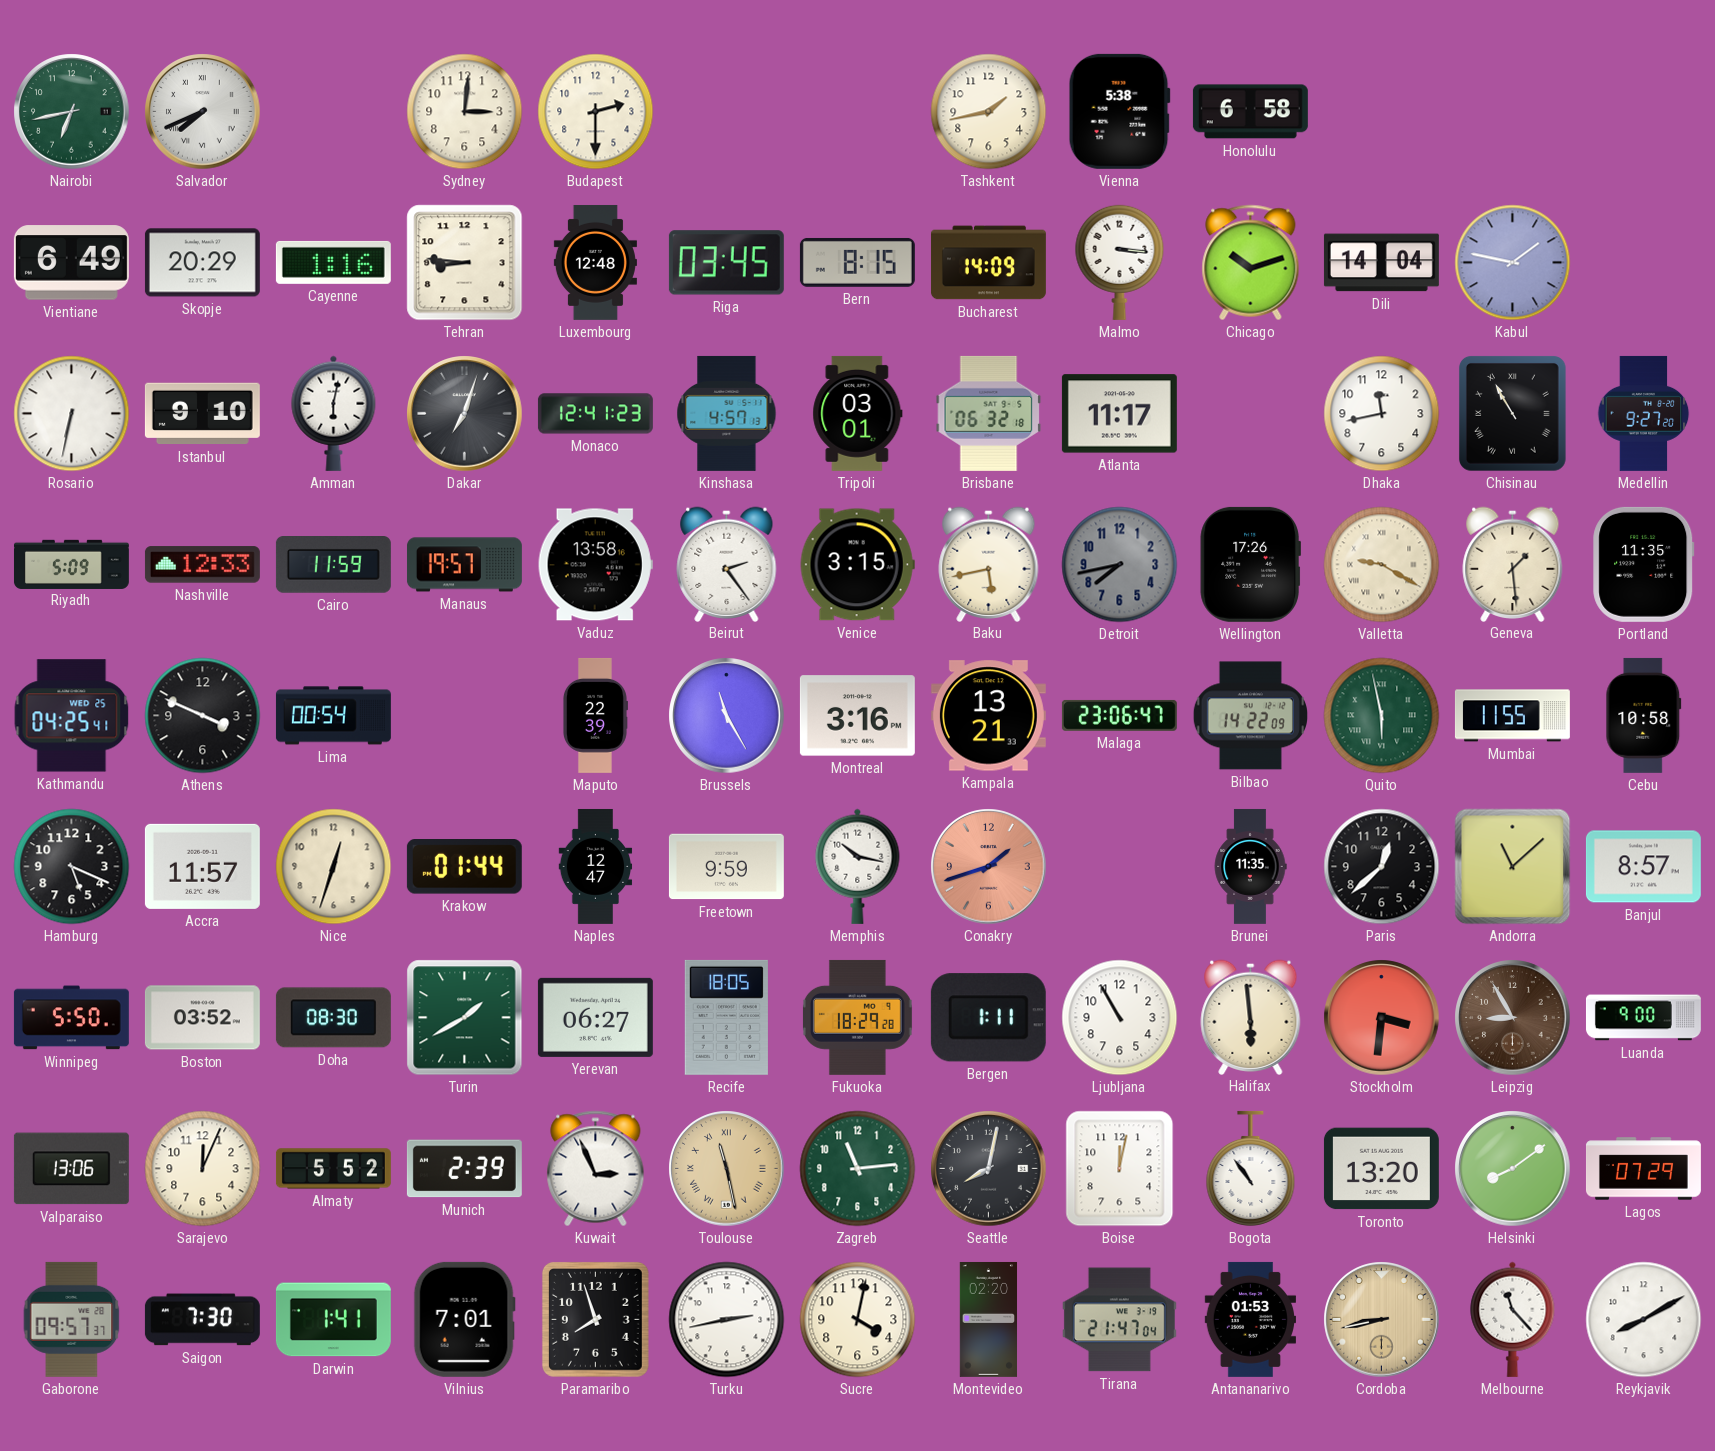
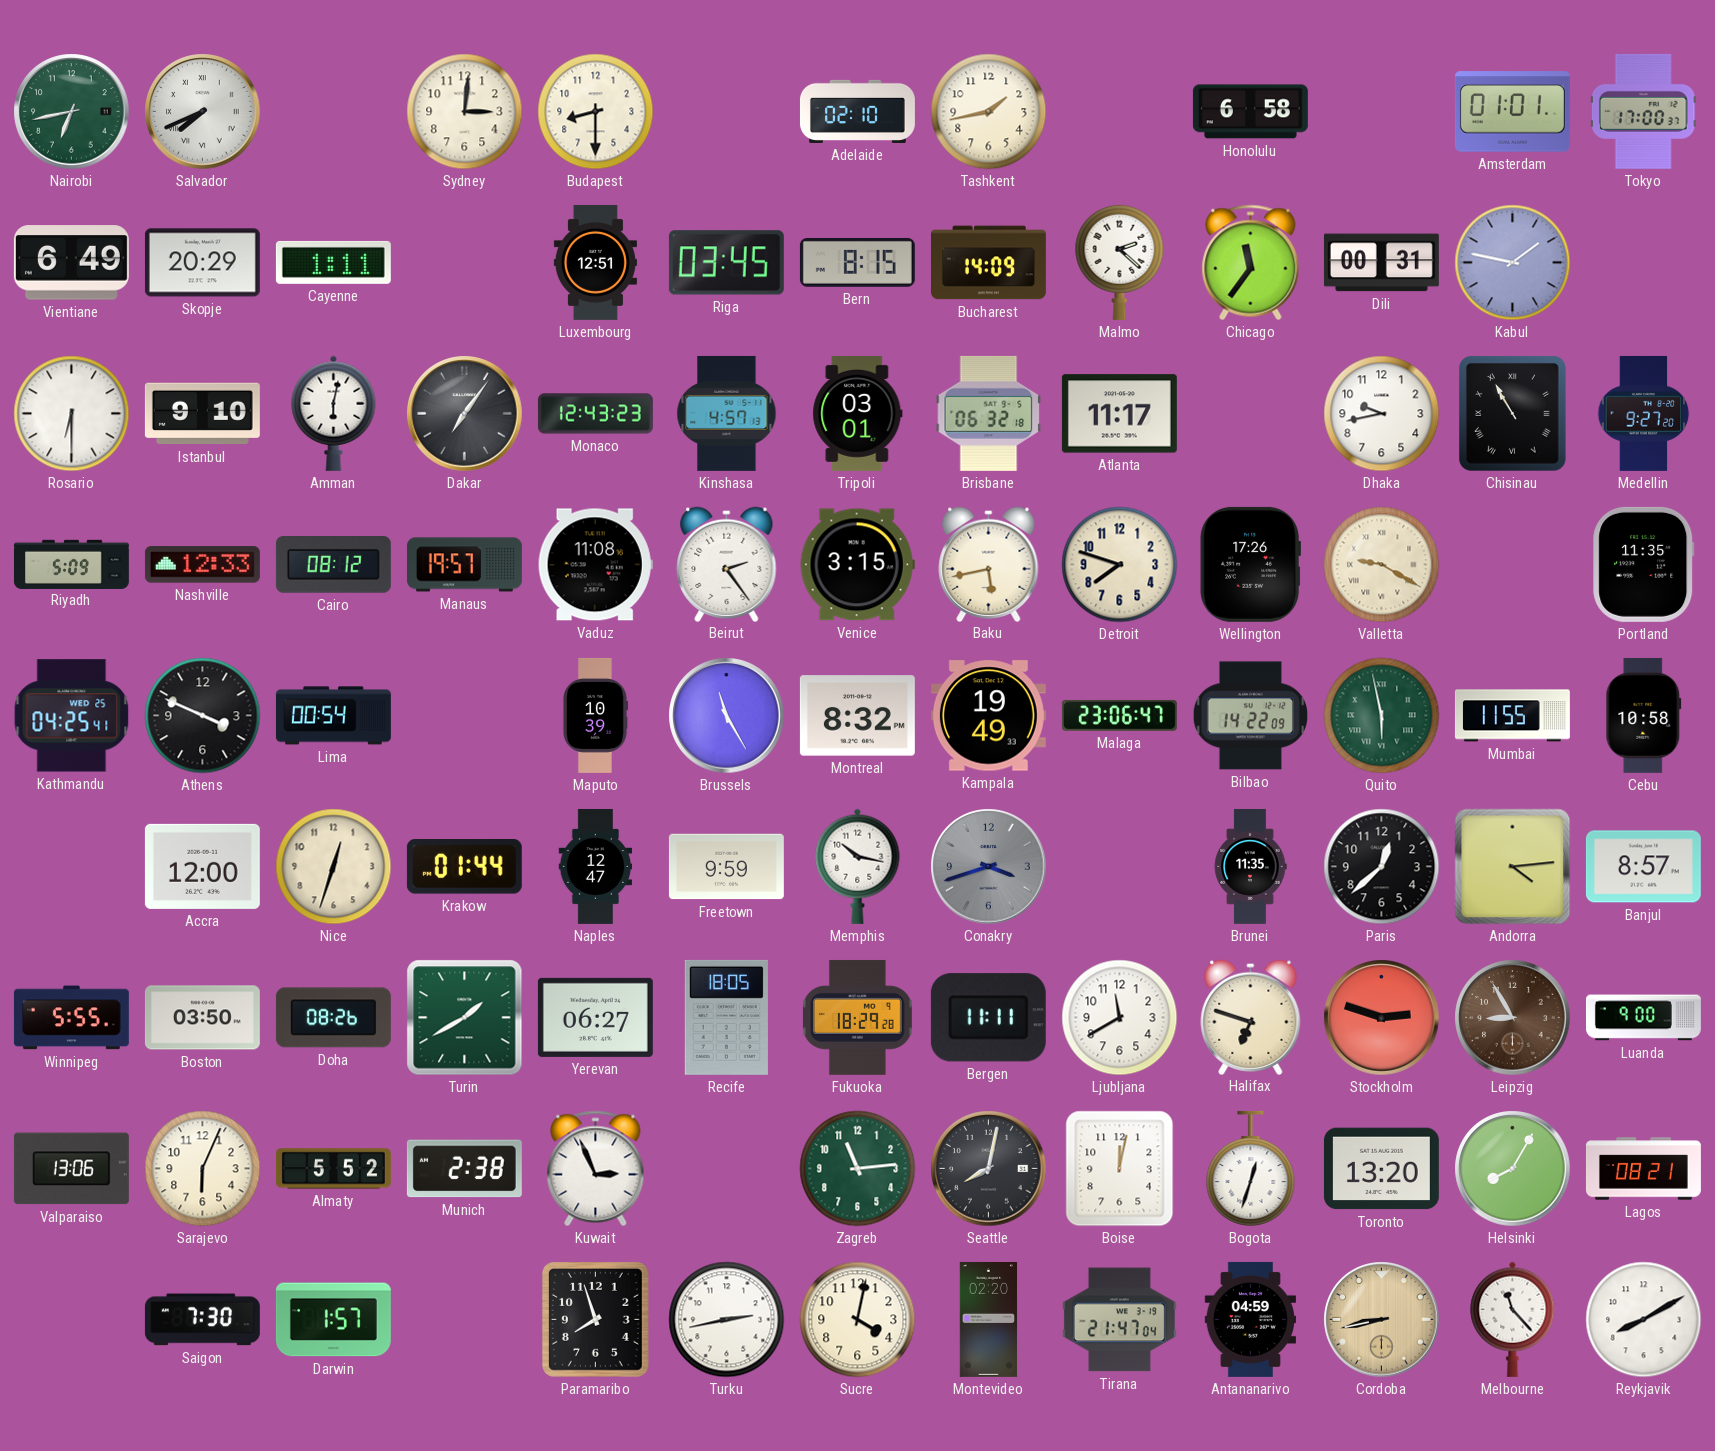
Budapest: 2:30 -> 8:30
Adelaide: none -> 02:10
Vienna: 5:38 -> none
Amsterdam: none -> 01:01
Tokyo: none -> 17:00
Cayenne: 1:16 -> 1:11
Tehran: 8:46 -> none
Luxembourg: 12:48 -> 12:51
Malmo: 3:16 -> 2:22
Chicago: 10:12 -> 11:36
Dili: 14:04 -> 00:31
Rosario: 6:32 -> 6:30
Dakar: 7:03 -> 7:06
Monaco: 12:41 -> 12:43
Dhaka: 11:43 -> 9:43
Cairo: 11:59 -> 08:12
Vaduz: 13:58 -> 11:08
Detroit: 7:43 -> 7:48
Detroit dial: grey -> cream
Geneva: 1:29 -> none
Maputo: 22:39 -> 10:39
Montreal: 3:16 -> 8:32
Kampala: 13:21 -> 19:49
Hamburg: 5:19 -> none
Accra: 11:57 -> 12:00
Conakry: 1:42 -> 3:42
Conakry dial: salmon -> grey
Andorra: 11:08 -> 4:14
Winnipeg: 5:50 -> 5:55
Boston: 03:52 -> 03:50
Doha: 08:30 -> 08:26
Bergen: 1:11 -> 11:11
Ljubljana: 10:55 -> 11:40
Halifax: 5:59 -> 6:48
Stockholm: 3:31 -> 2:48
Sarajevo: 12:04 -> 6:04
Munich: 2:39 -> 2:38
Toulouse: 11:28 -> none
Bogota: 10:54 -> 12:33
Helsinki: 8:09 -> 8:05
Lagos: 07:29 -> 08:21
Gaborone: 09:57 -> none
Darwin: 1:41 -> 1:57
Vilnius: 7:01 -> none
Antananarivo: 01:53 -> 04:59
